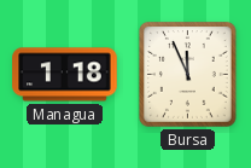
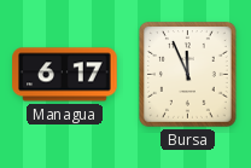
Managua: 1:18 -> 6:17
